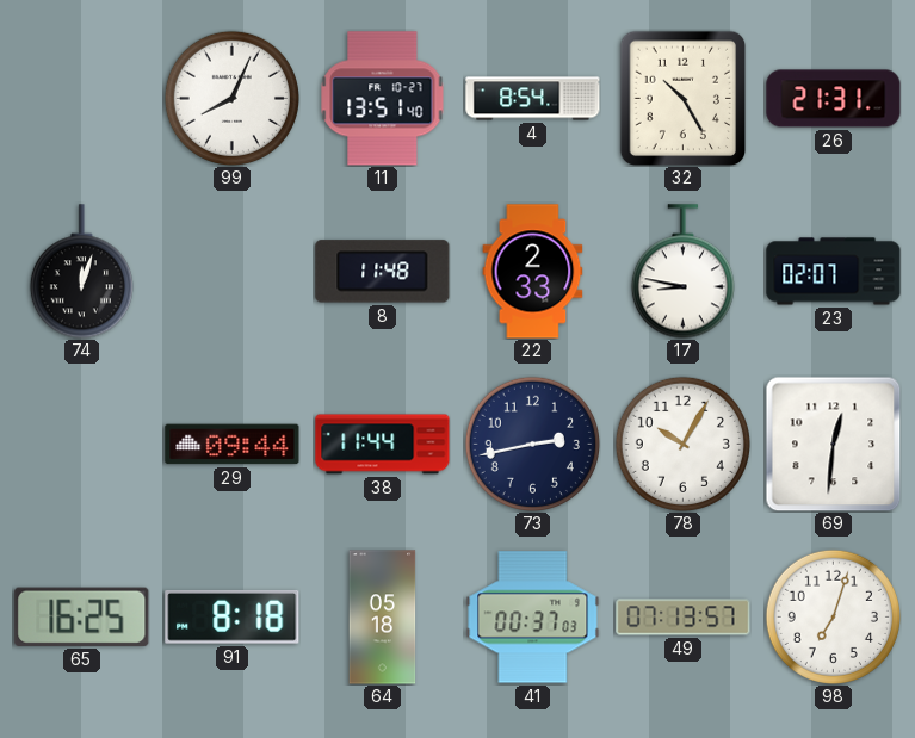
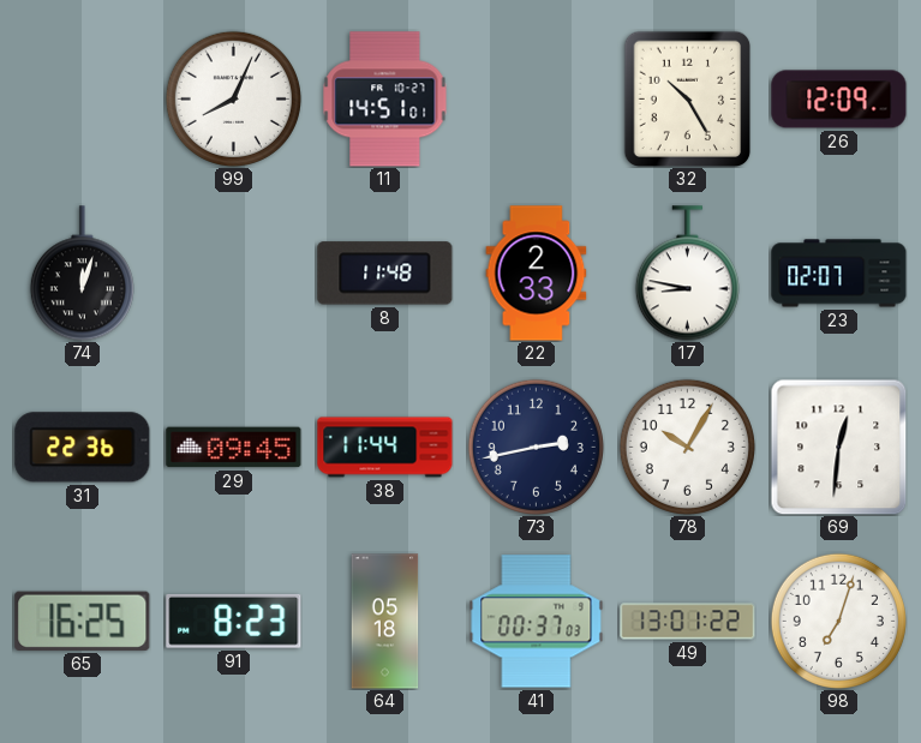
11: 13:51 -> 14:51
4: 8:54 -> none
26: 21:31 -> 12:09
31: none -> 22:36
29: 09:44 -> 09:45
91: 8:18 -> 8:23
49: 07:13 -> 13:01
